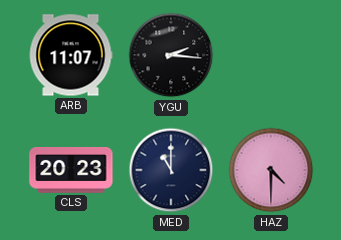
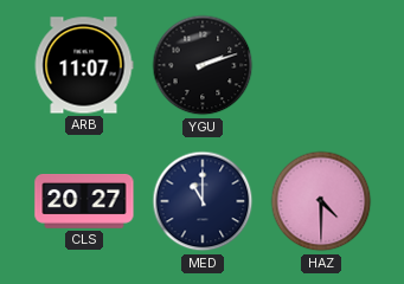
YGU: 2:16 -> 2:12
CLS: 20:23 -> 20:27
